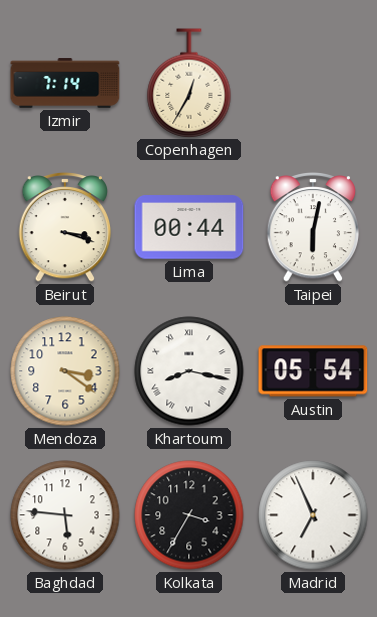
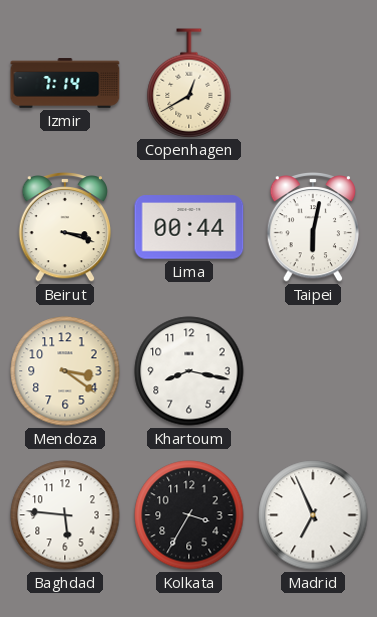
Copenhagen: 12:35 -> 12:40
Khartoum numerals: Roman -> Arabic
Austin: 05:54 -> none
